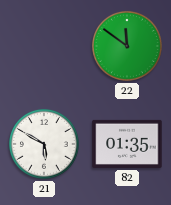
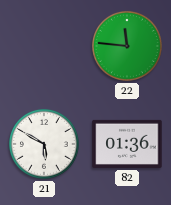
22: 11:51 -> 11:46
82: 01:35 -> 01:36
